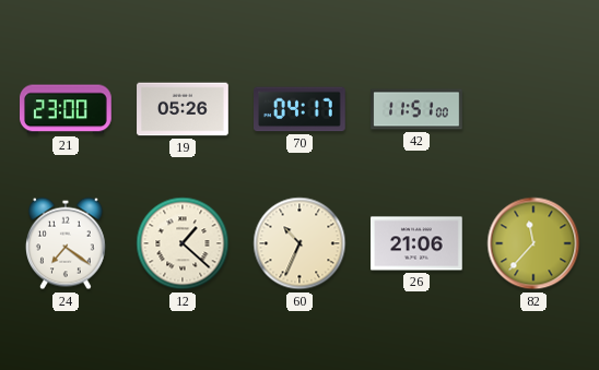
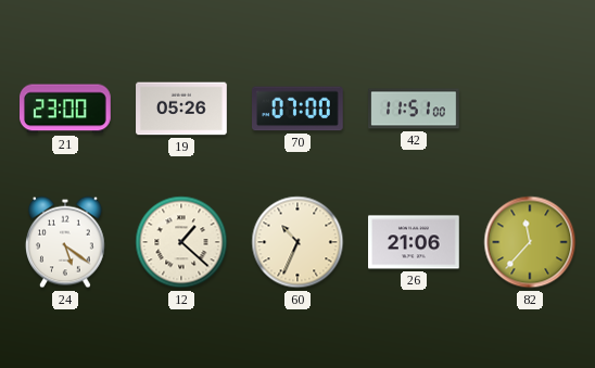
70: 04:17 -> 07:00
24: 7:21 -> 5:21
